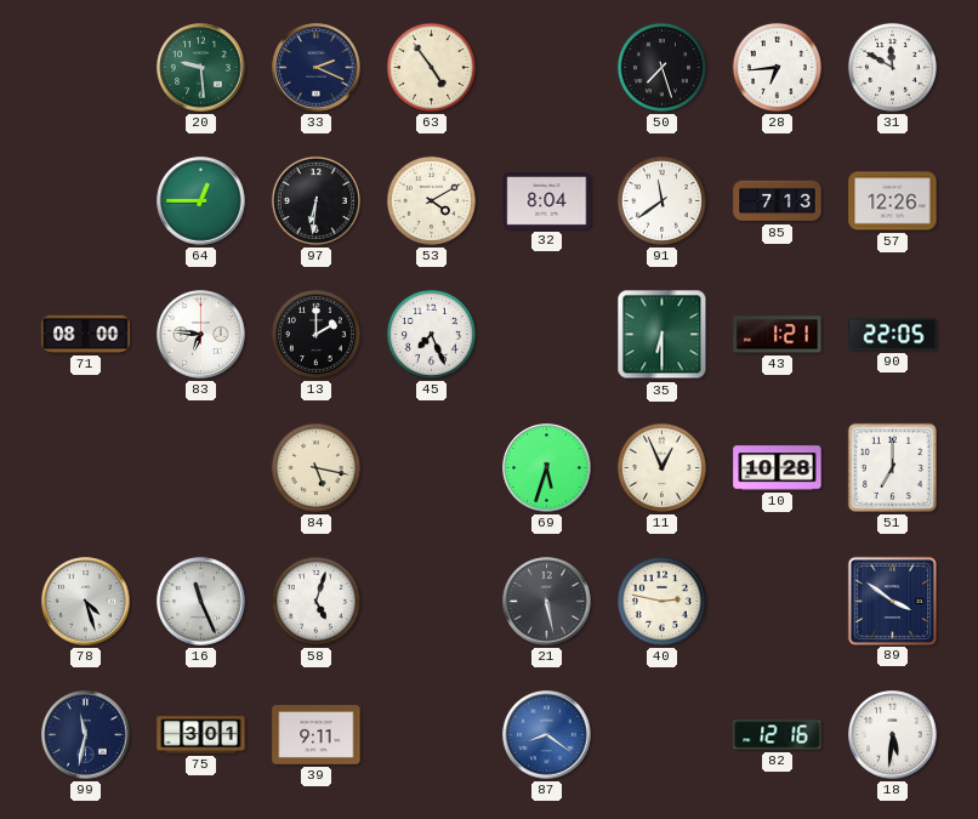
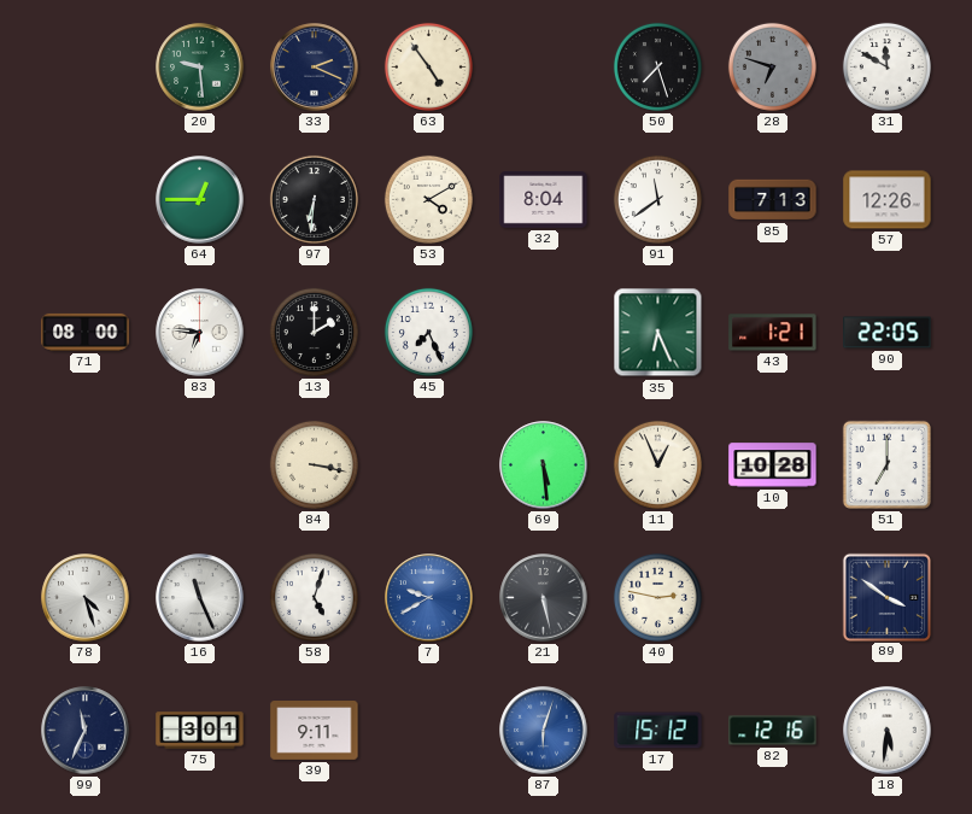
28: 6:44 -> 6:48
28 dial: white -> grey
35: 6:30 -> 6:26
84: 5:17 -> 3:17
69: 5:33 -> 5:29
7: none -> 9:40
99: 11:32 -> 11:34
87: 8:21 -> 6:03
17: none -> 15:12
